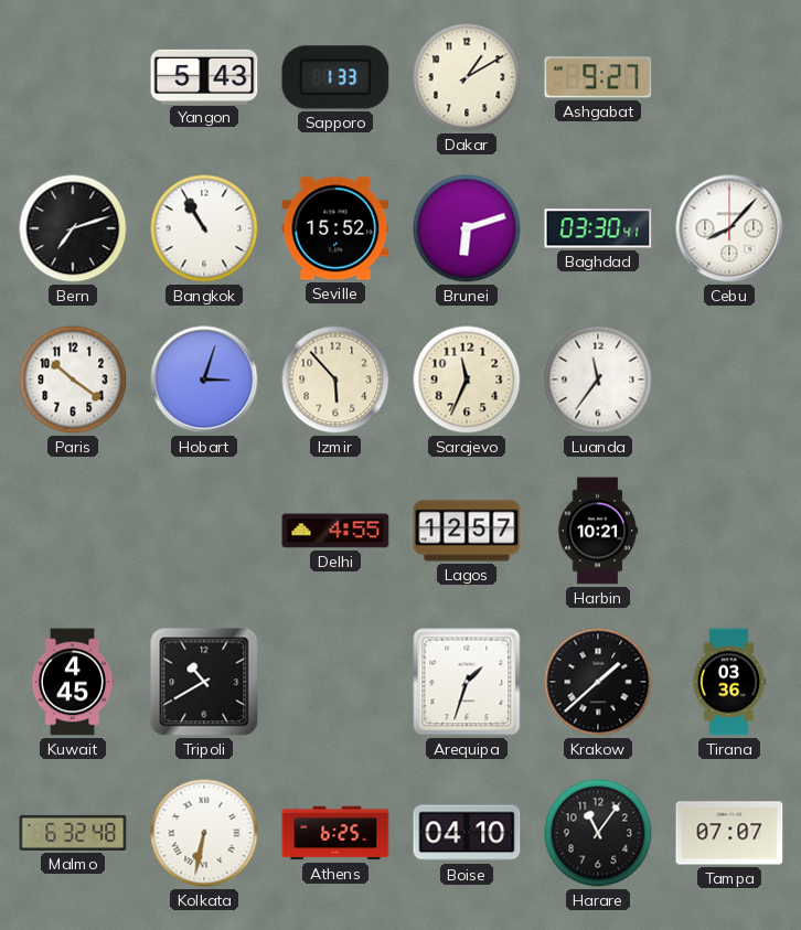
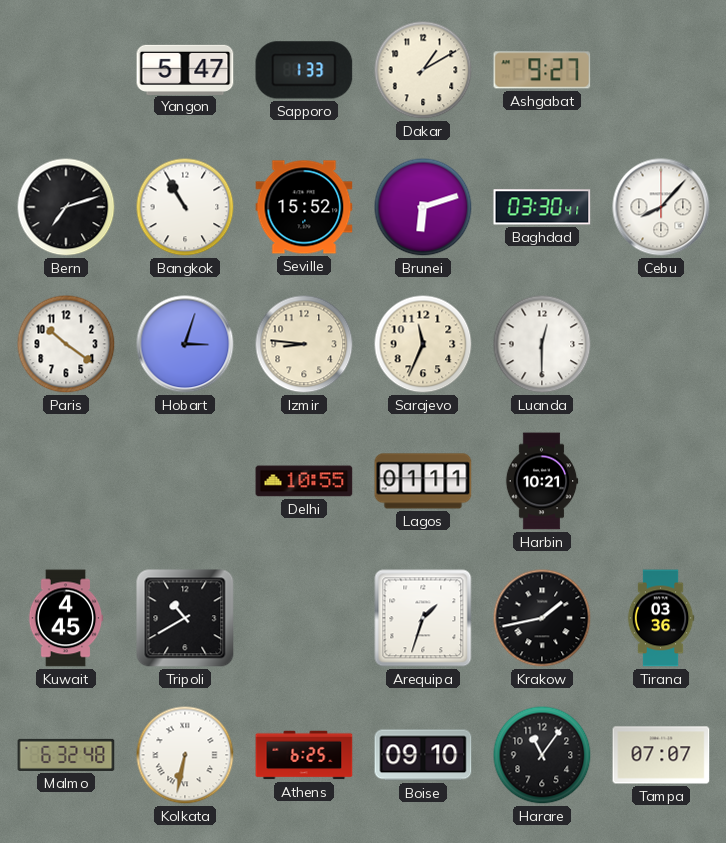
Yangon: 5:43 -> 5:47
Izmir: 5:53 -> 8:46
Luanda: 11:36 -> 12:30
Delhi: 4:55 -> 10:55
Lagos: 12:57 -> 01:11
Krakow: 1:38 -> 1:43
Boise: 04:10 -> 09:10
